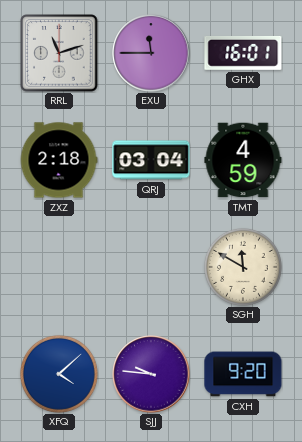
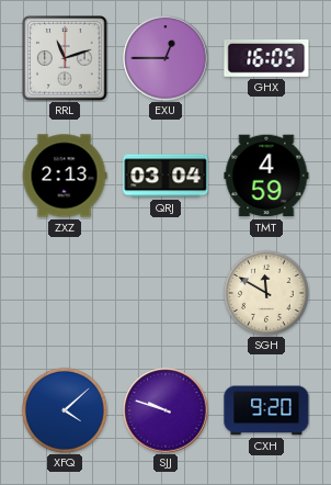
EXU: 11:45 -> 12:45
GHX: 16:01 -> 16:05
ZXZ: 2:18 -> 2:13
SJJ: 9:46 -> 9:48
